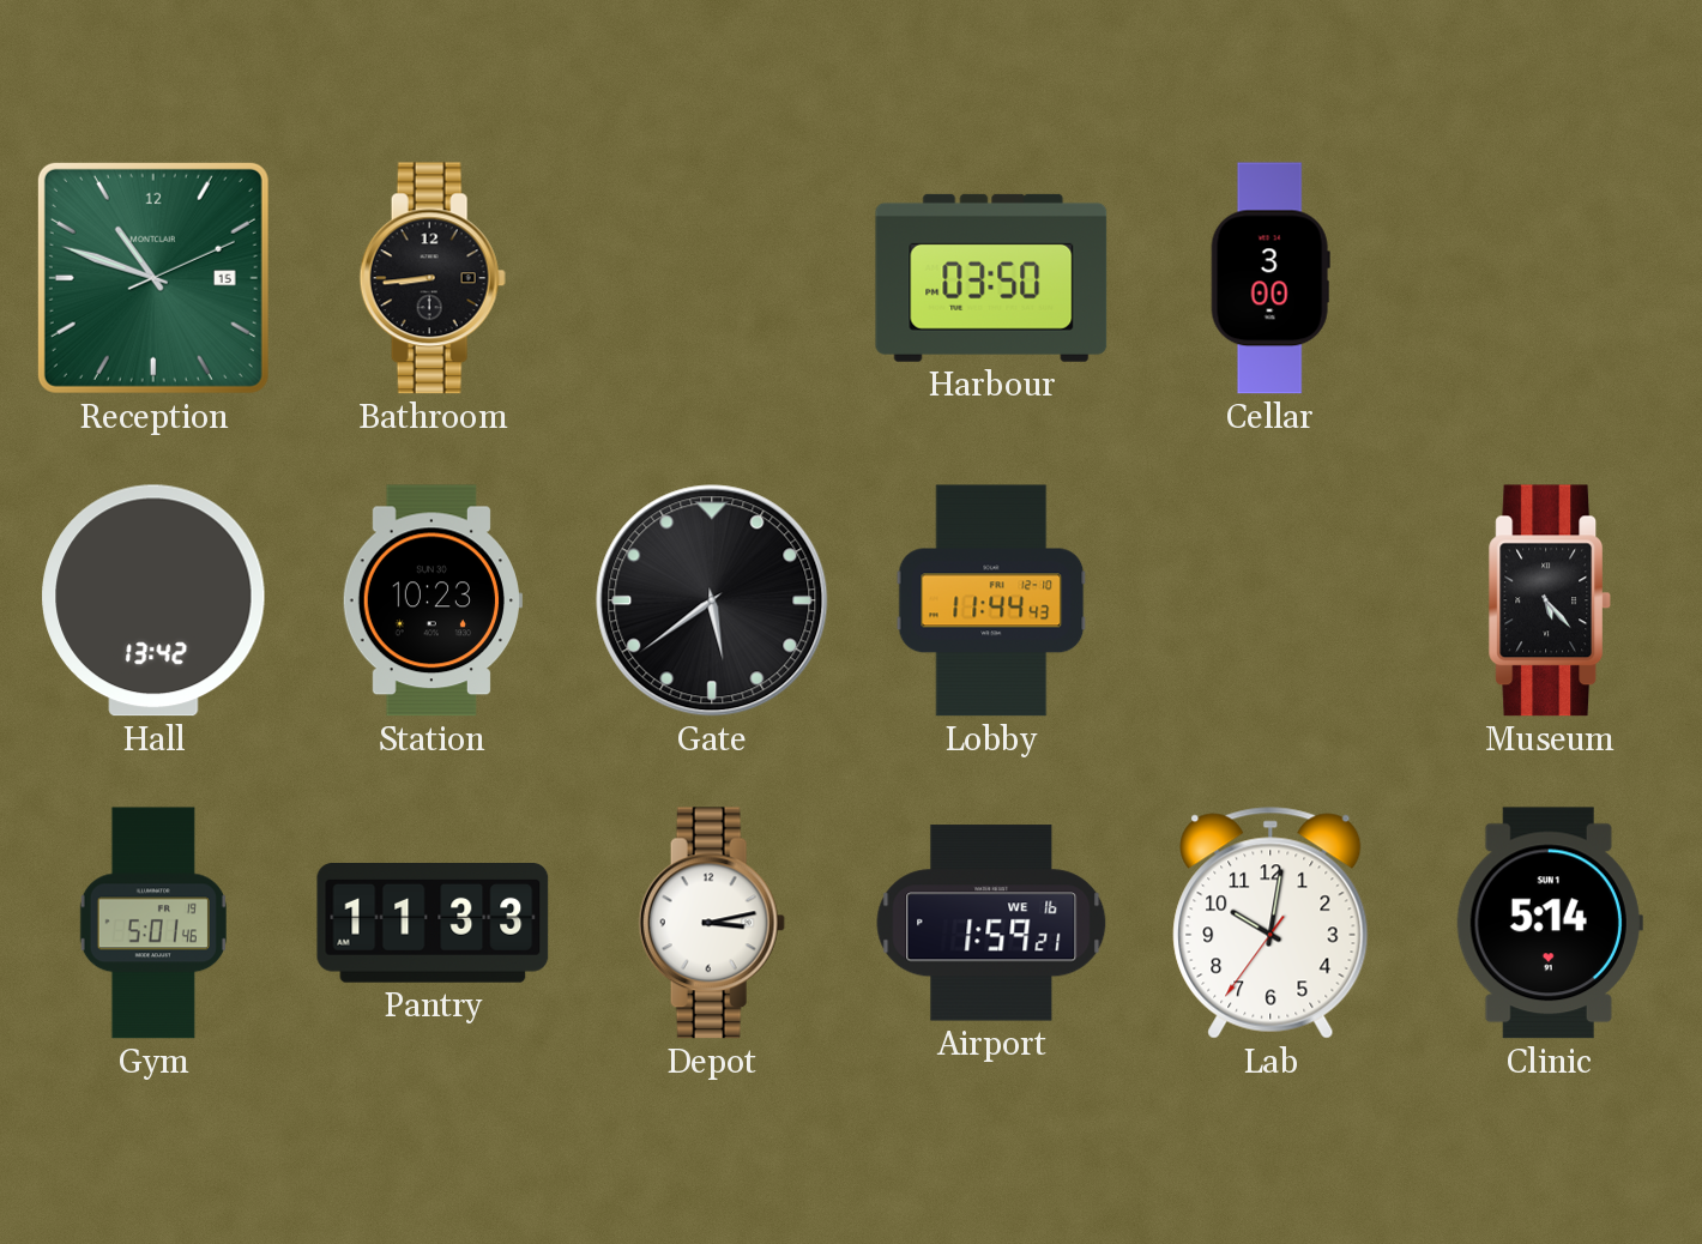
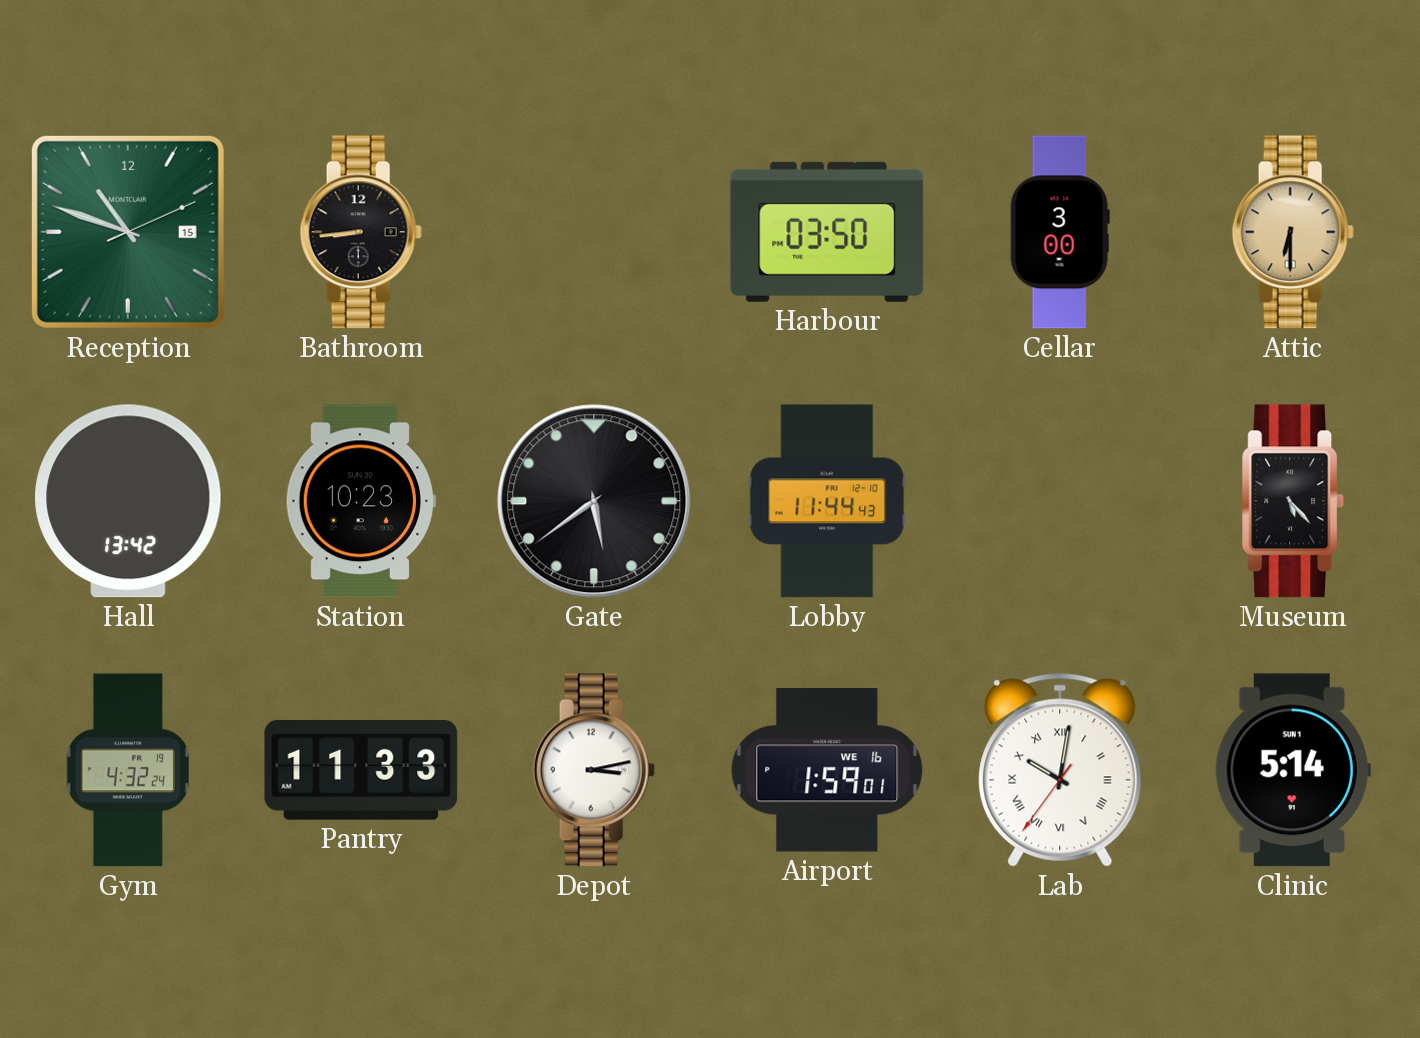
Attic: none -> 6:30
Gym: 5:01 -> 4:32
Airport: 1:59:21 -> 1:59:01
Lab numerals: Arabic -> Roman
